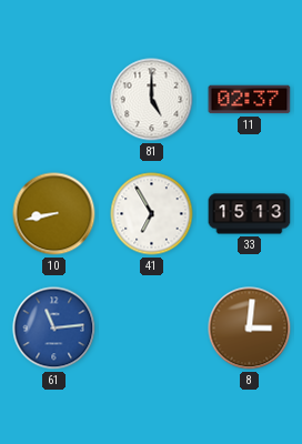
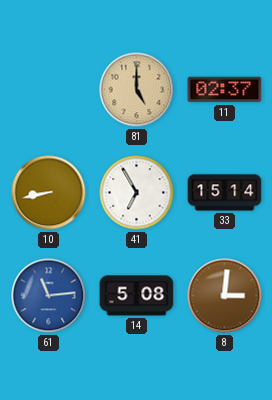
81 dial: white -> champagne
33: 15:13 -> 15:14
14: none -> 5:08
